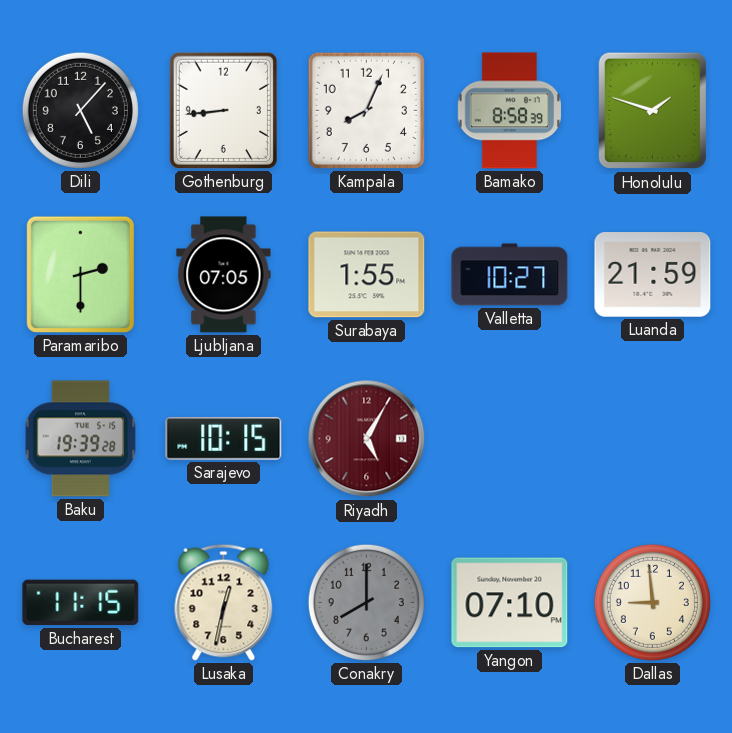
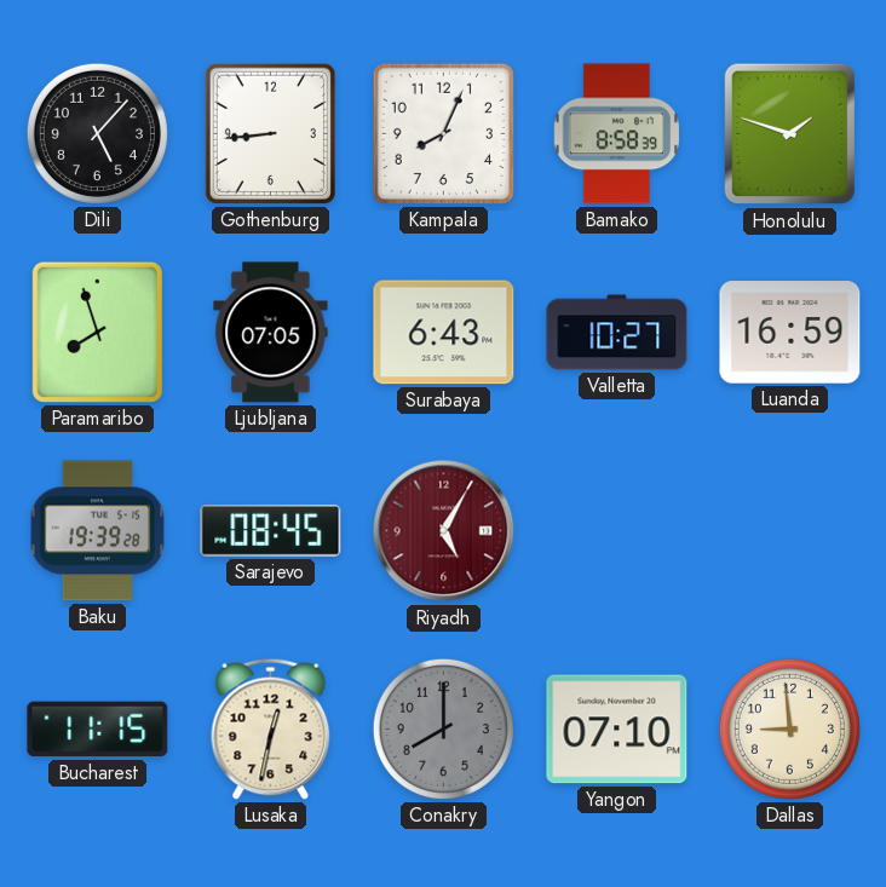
Paramaribo: 2:30 -> 7:57
Surabaya: 1:55 -> 6:43
Luanda: 21:59 -> 16:59
Sarajevo: 10:15 -> 08:45
